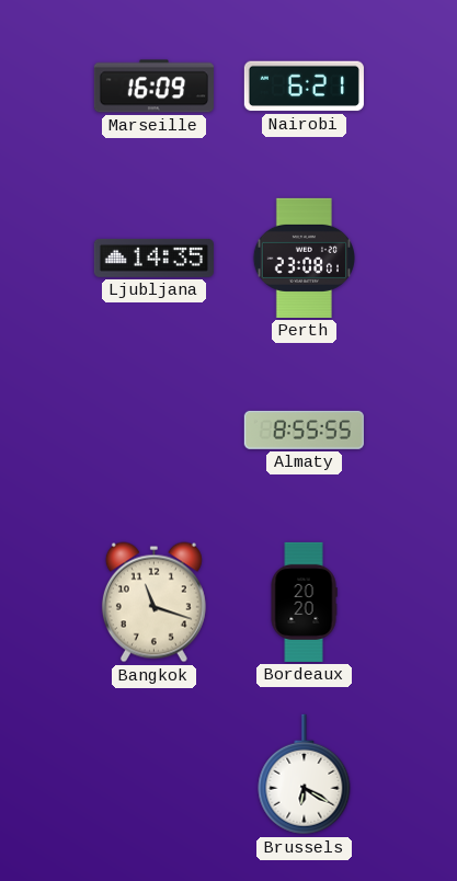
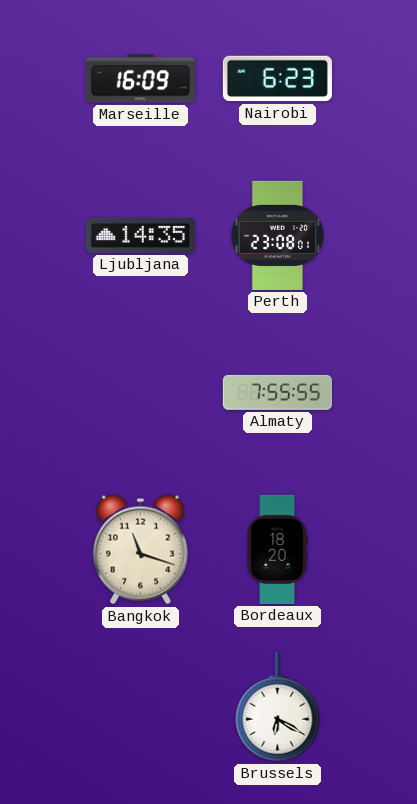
Nairobi: 6:21 -> 6:23
Almaty: 8:55 -> 7:55
Bordeaux: 20:20 -> 18:20
